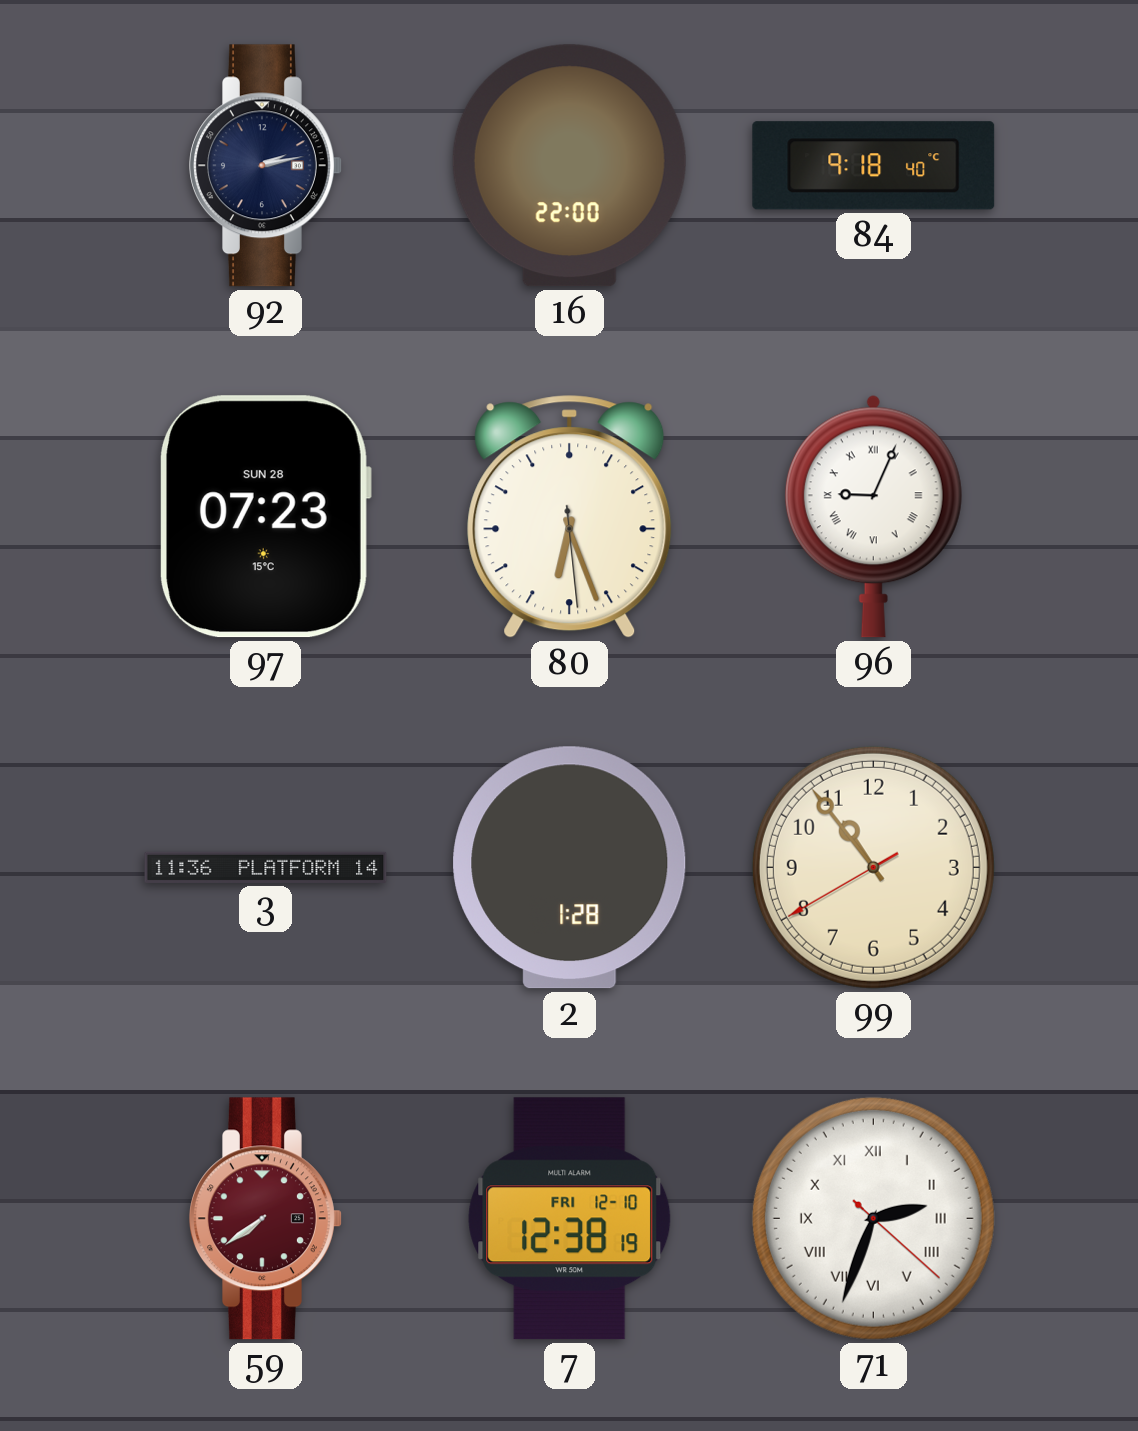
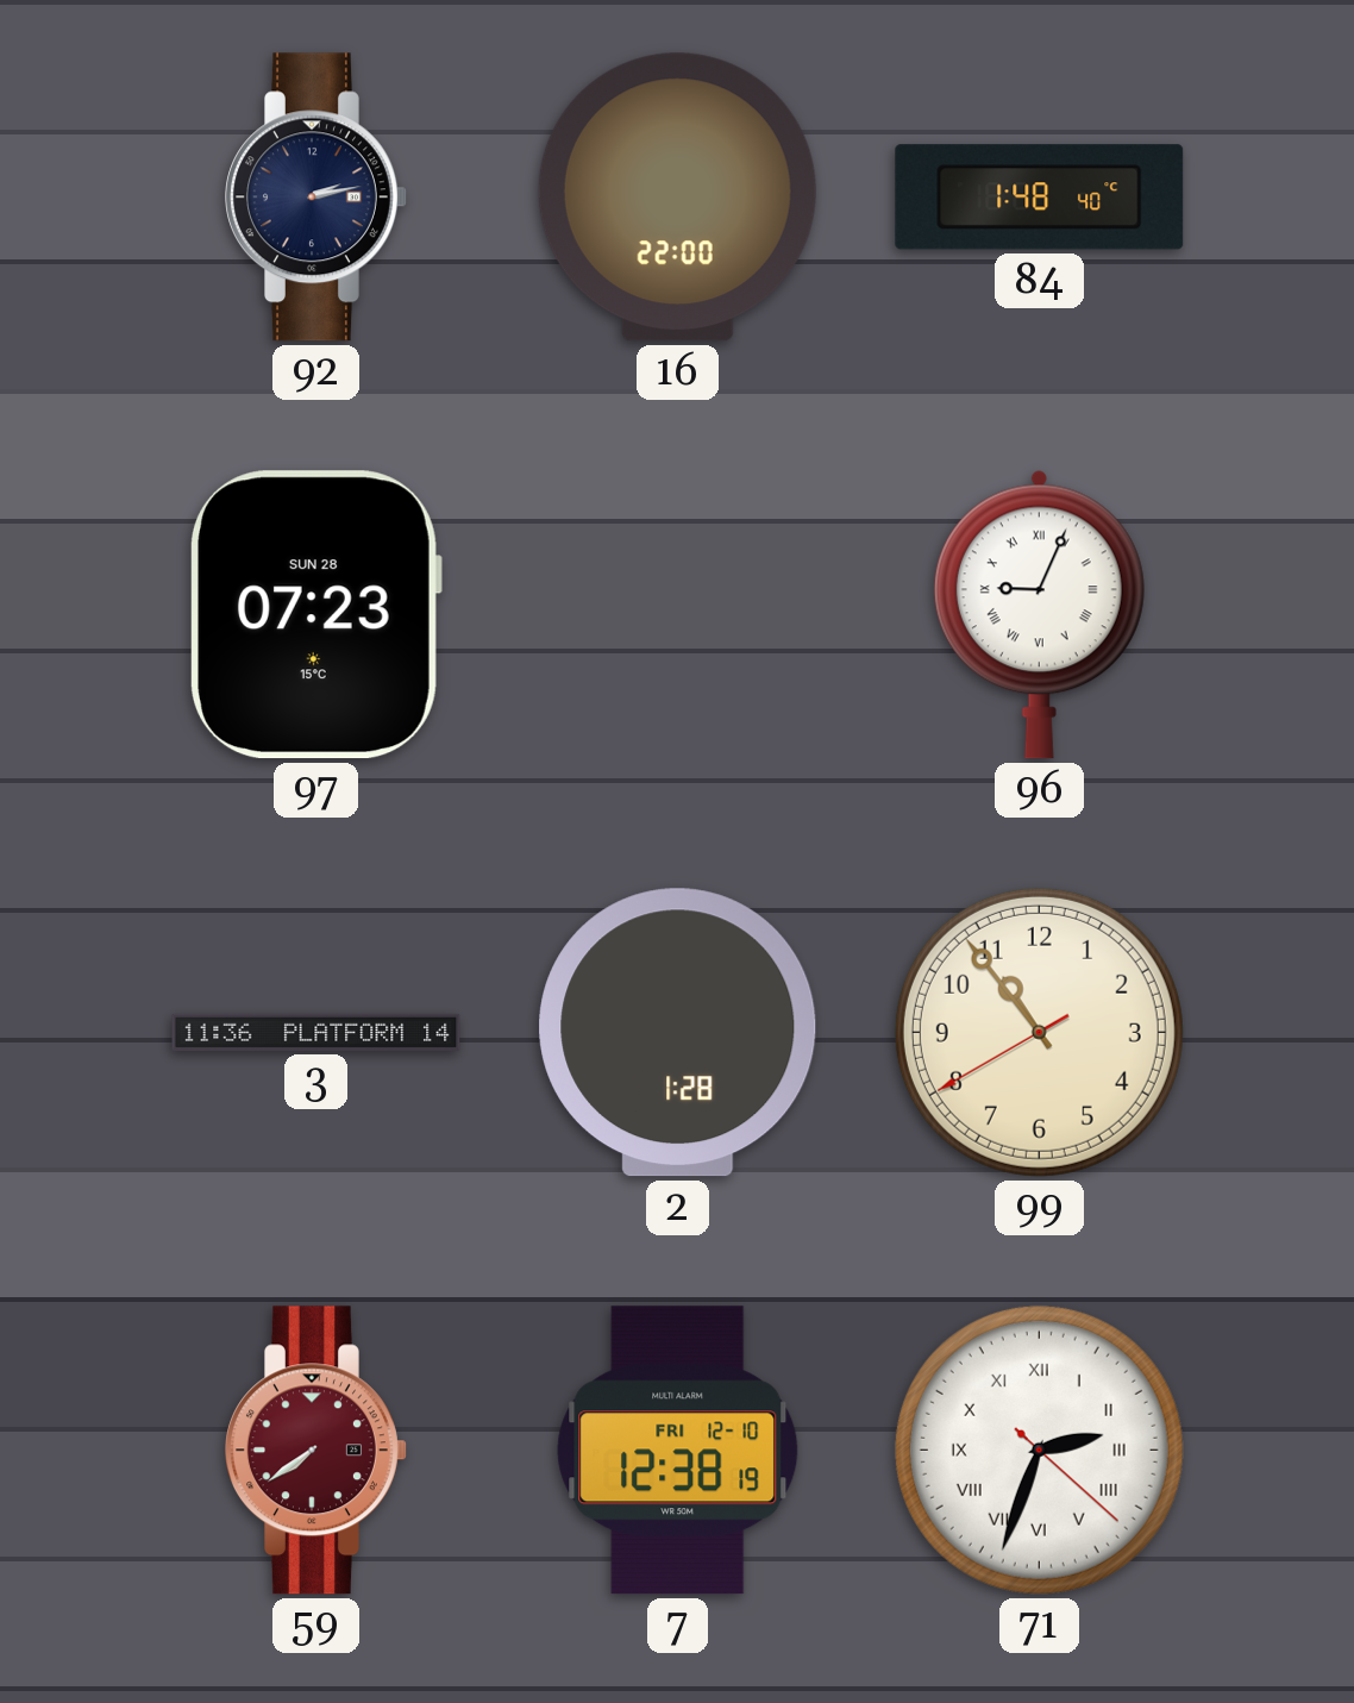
84: 9:18 -> 1:48
80: 6:26 -> none
